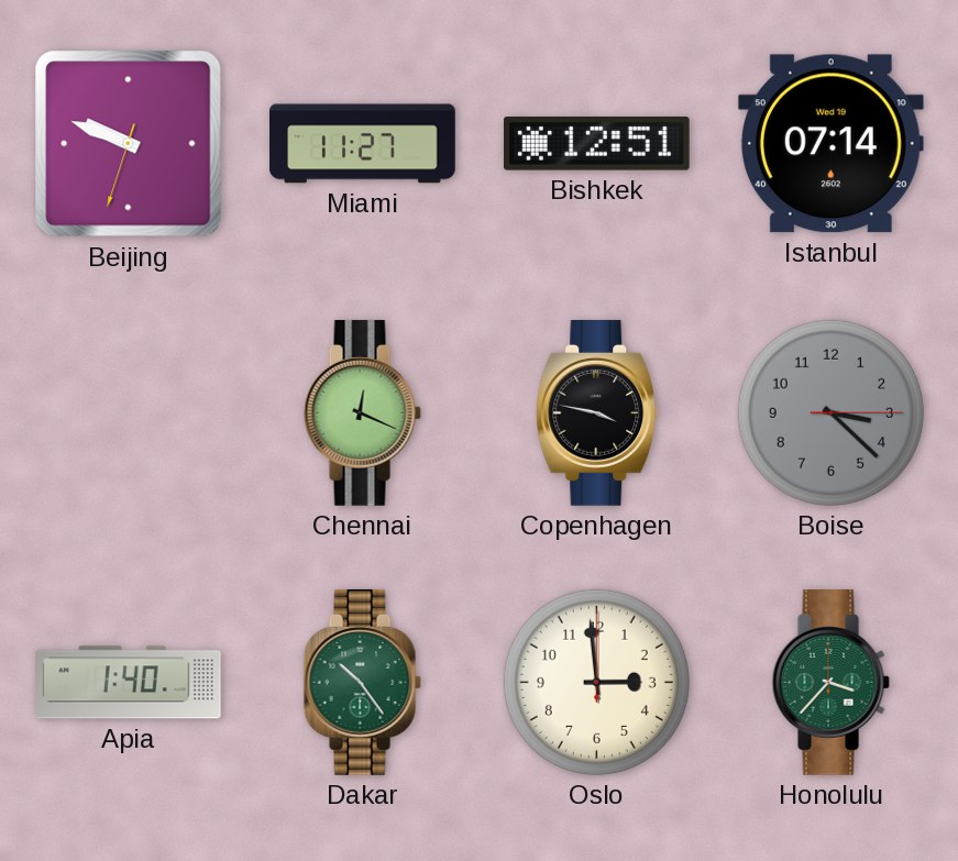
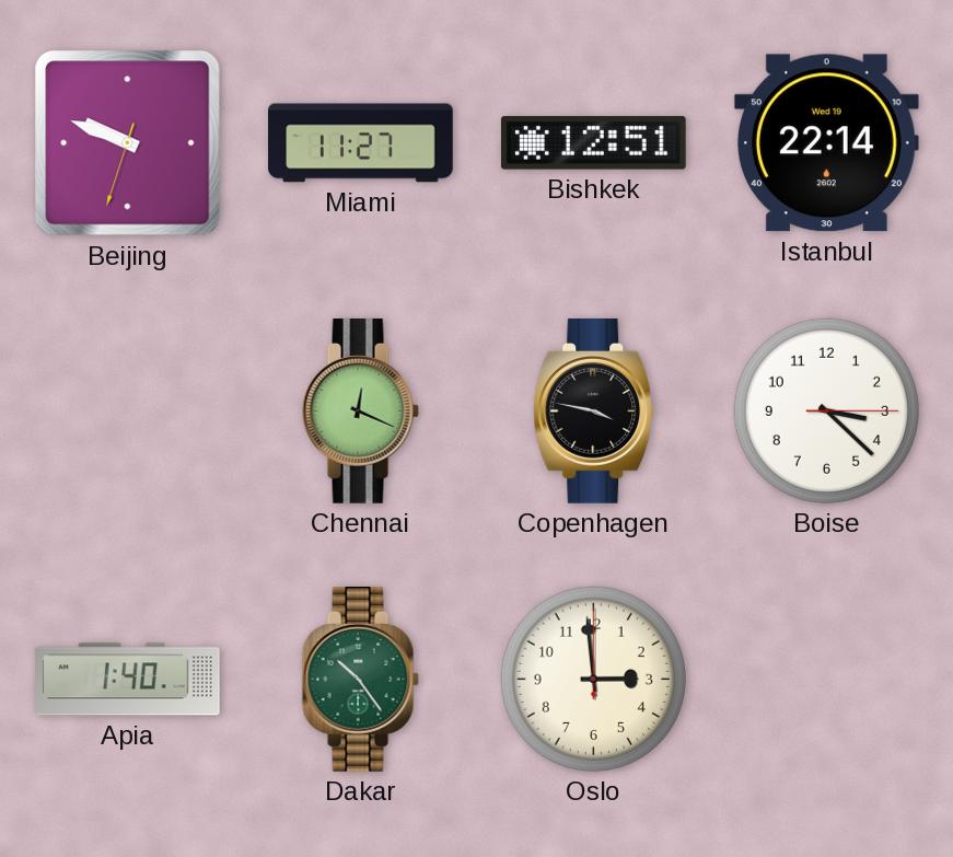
Istanbul: 07:14 -> 22:14
Boise dial: grey -> white
Honolulu: 3:37 -> none
